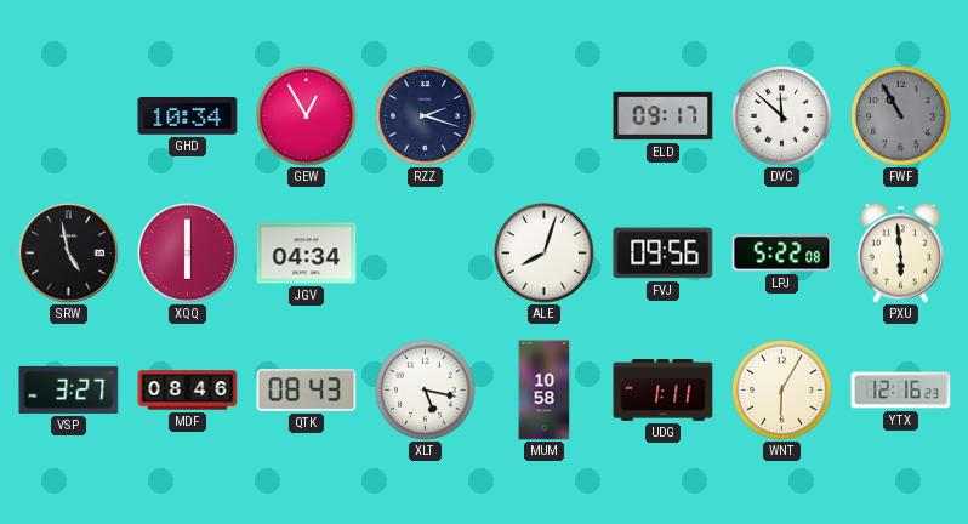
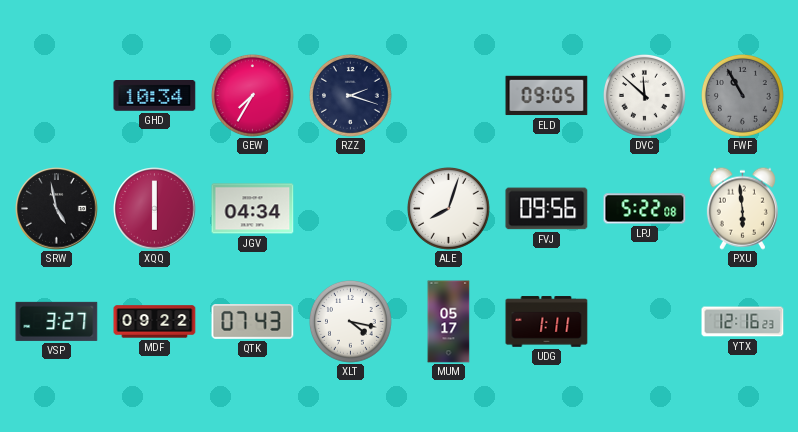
GEW: 12:55 -> 7:35
ELD: 09:17 -> 09:05
MDF: 08:46 -> 09:22
QTK: 08:43 -> 07:43
XLT: 5:17 -> 4:17
MUM: 10:58 -> 05:17
WNT: 6:05 -> none
